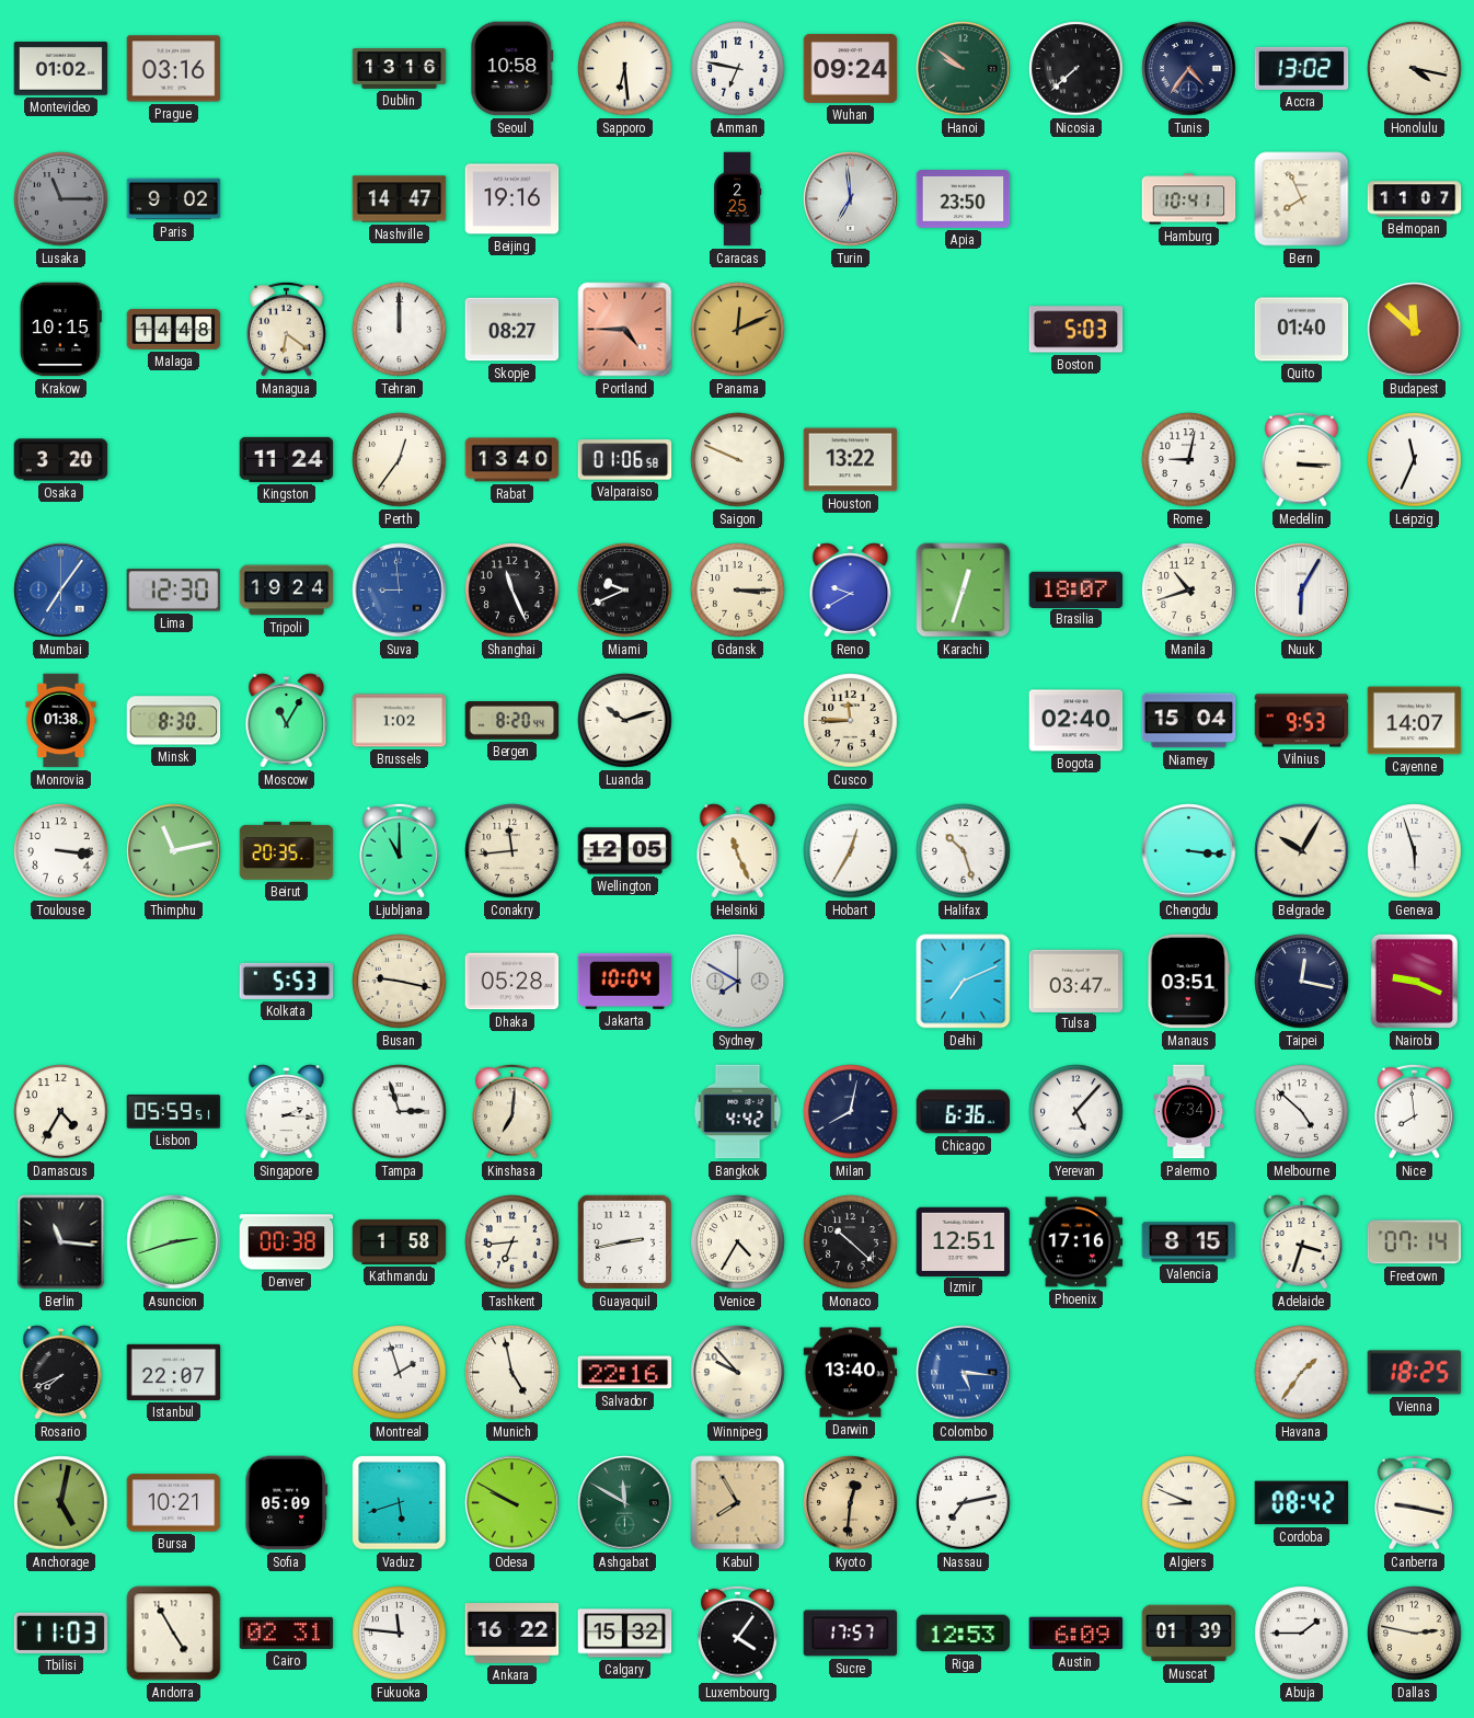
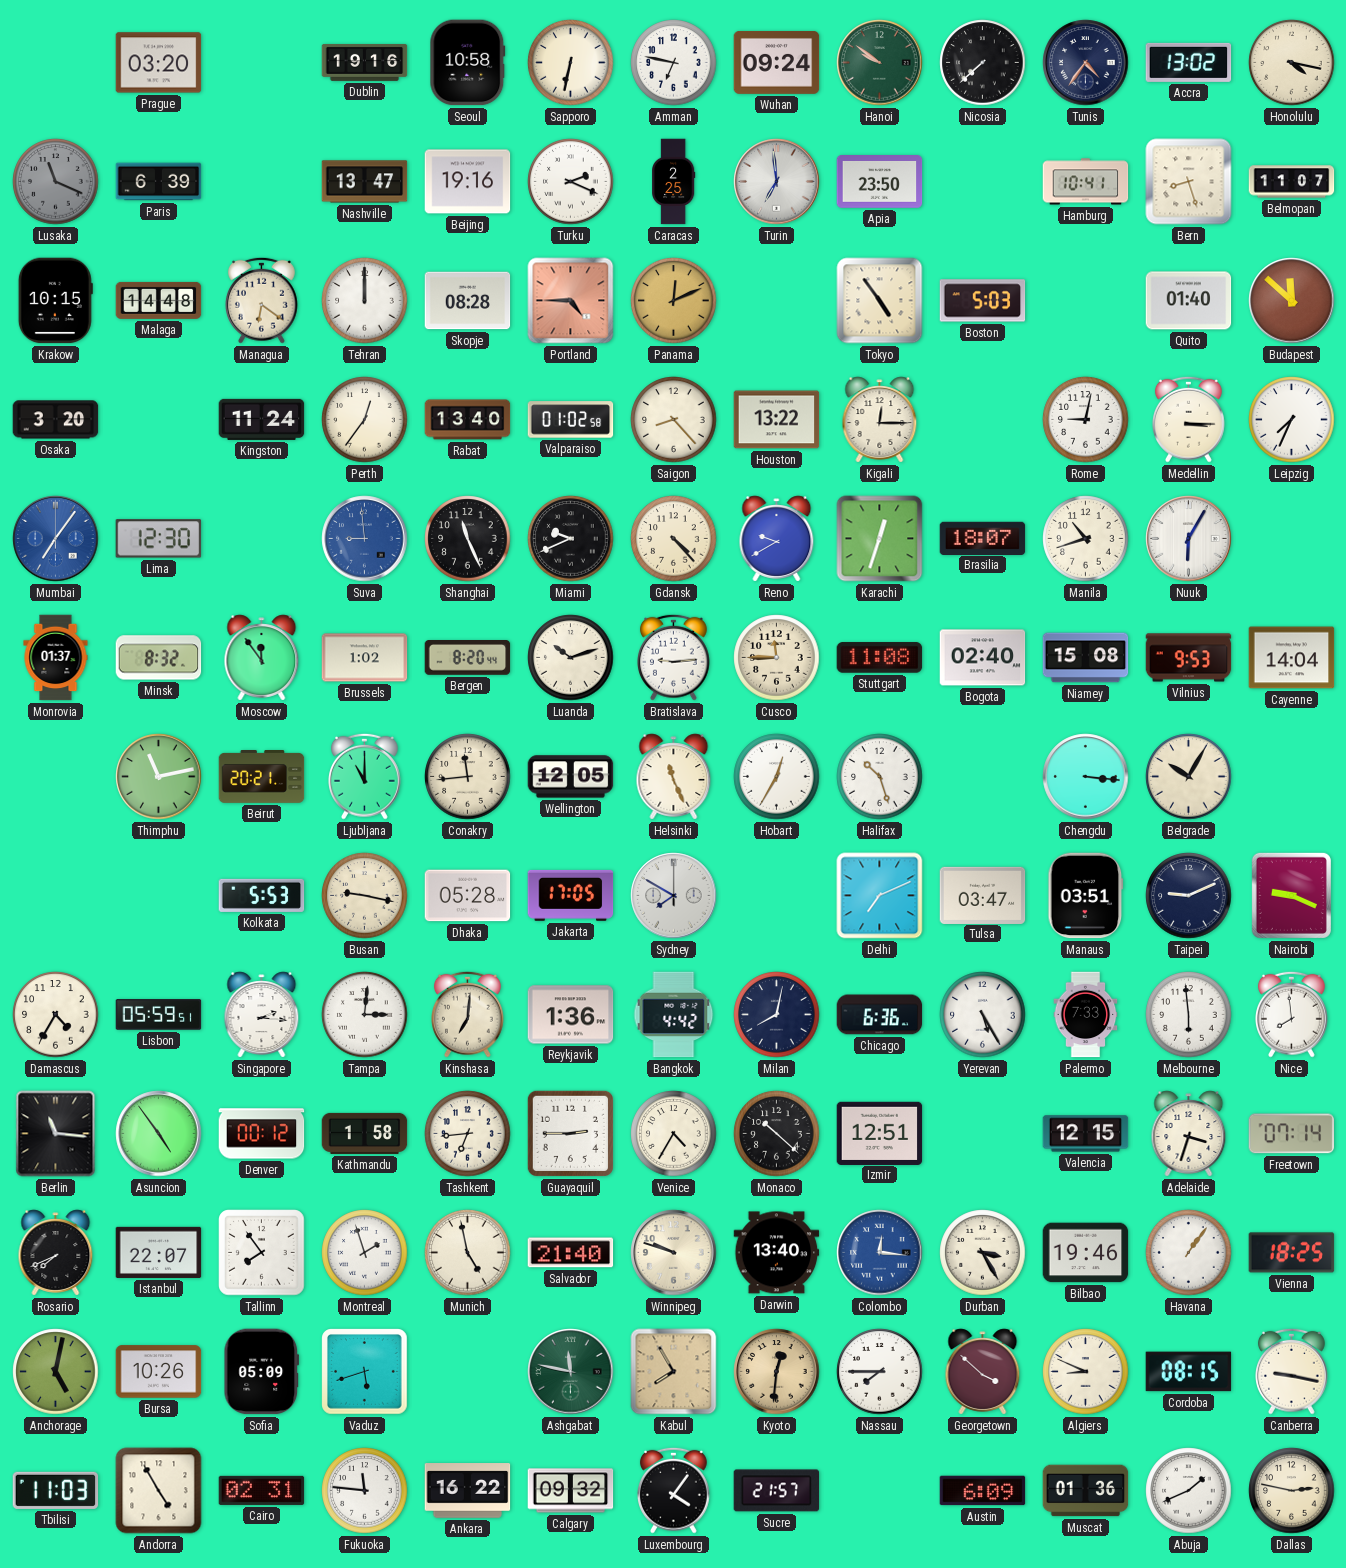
Montevideo: 01:02 -> none
Prague: 03:16 -> 03:20
Dublin: 13:16 -> 19:16
Sapporo: 6:29 -> 6:32
Lusaka: 11:15 -> 11:19
Paris: 9:02 -> 6:39
Nashville: 14:47 -> 13:47
Turku: none -> 2:19
Bern: 7:56 -> 8:27
Skopje: 08:27 -> 08:28
Tokyo: none -> 4:54
Valparaiso: 01:06 -> 01:02
Saigon: 9:49 -> 8:23
Kigali: none -> 12:15
Leipzig: 11:34 -> 7:34
Tripoli: 19:24 -> none
Gdansk: 3:15 -> 4:23
Monrovia: 01:38 -> 01:37
Minsk: 8:30 -> 8:32
Moscow: 11:05 -> 11:54
Bratislava: none -> 9:14
Stuttgart: none -> 11:08
Niamey: 15:04 -> 15:08
Cayenne: 14:07 -> 14:04
Toulouse: 3:16 -> none
Beirut: 20:35 -> 20:21
Geneva: 5:57 -> none
Jakarta: 10:04 -> 17:05
Taipei: 12:17 -> 9:11
Tampa: 2:57 -> 3:01
Reykjavik: none -> 1:36
Yerevan: 5:07 -> 5:25
Palermo: 7:34 -> 7:33
Melbourne: 4:52 -> 5:59
Asuncion: 2:42 -> 4:54
Denver: 00:38 -> 00:12
Guayaquil: 2:43 -> 2:45
Phoenix: 17:16 -> none
Valencia: 8:15 -> 12:15
Tallinn: none -> 7:54
Salvador: 22:16 -> 21:40
Winnipeg: 9:53 -> 9:48
Colombo: 5:16 -> 12:16
Durban: none -> 3:25
Bilbao: none -> 19:46
Havana: 1:36 -> 1:06
Bursa: 10:21 -> 10:26
Odesa: 9:50 -> none
Ashgabat: 11:50 -> 11:47
Nassau: 7:13 -> 7:45
Georgetown: none -> 3:52
Cordoba: 08:42 -> 08:15
Calgary: 15:32 -> 09:32
Sucre: 17:57 -> 21:57
Riga: 12:53 -> none
Muscat: 01:39 -> 01:36
Abuja: 1:45 -> 1:41
